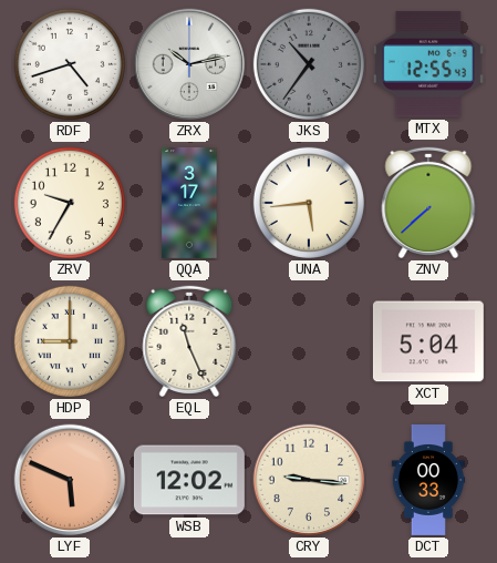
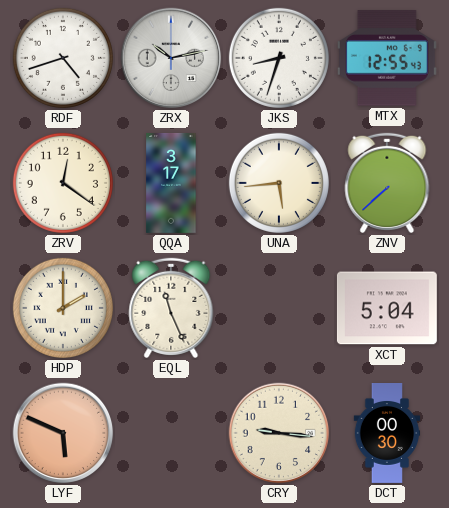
JKS: 10:36 -> 8:33
JKS dial: grey -> white
ZRV: 9:35 -> 12:21
HDP: 9:00 -> 2:00
WSB: 12:02 -> none
DCT: 00:33 -> 00:30
